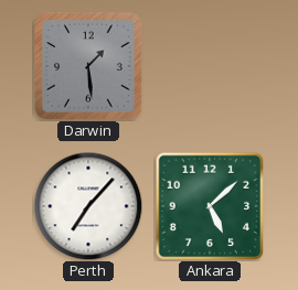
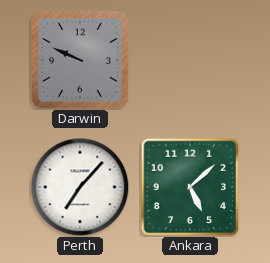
Darwin: 1:29 -> 9:49
